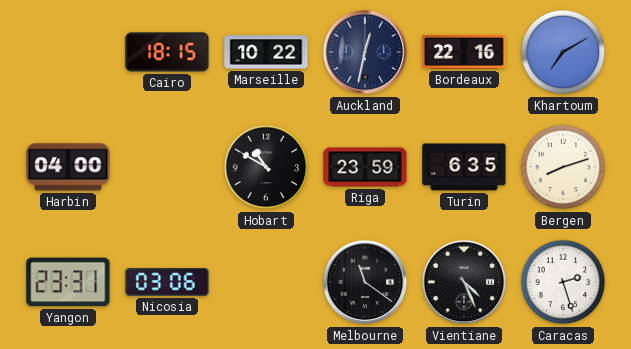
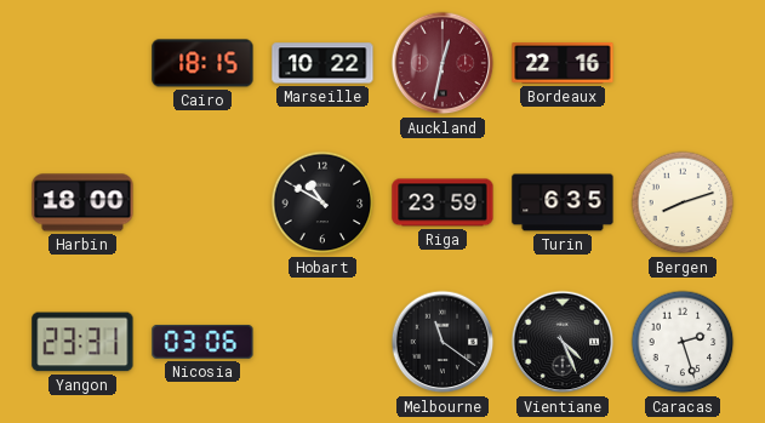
Auckland dial: navy -> burgundy
Khartoum: 7:10 -> none
Harbin: 04:00 -> 18:00
